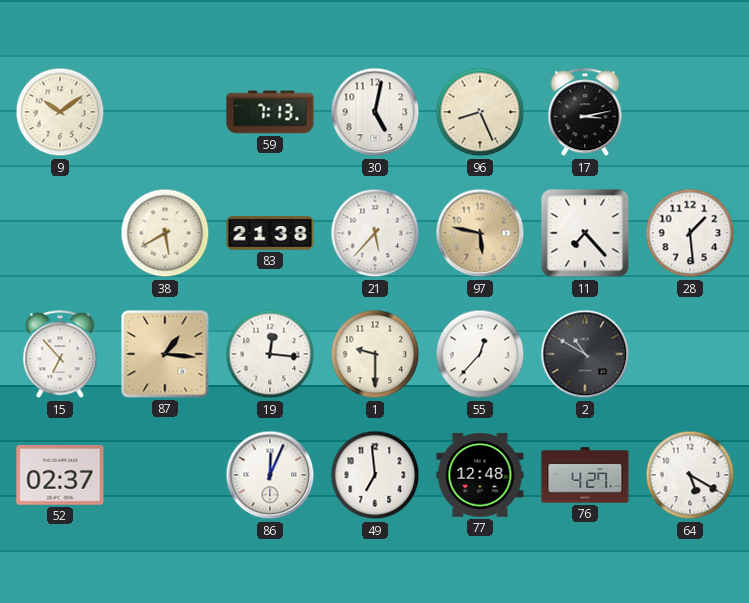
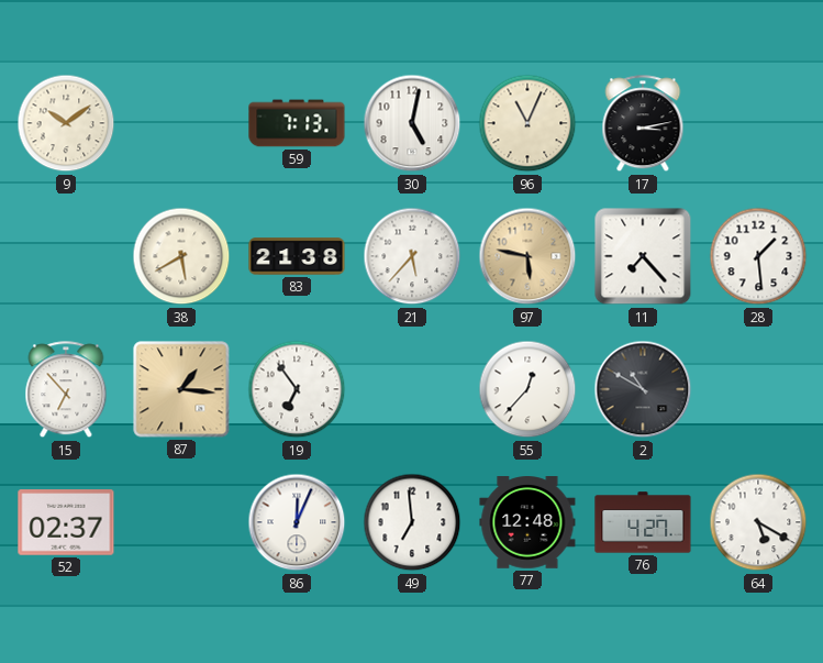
96: 8:26 -> 11:04
19: 12:16 -> 6:54
1: 9:30 -> none
